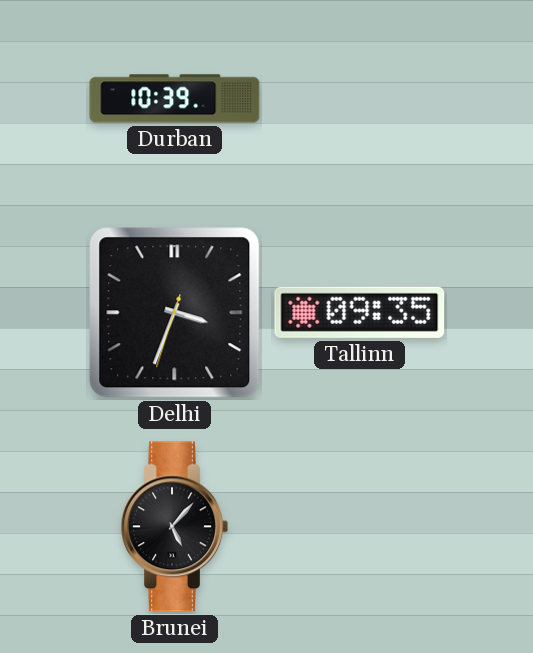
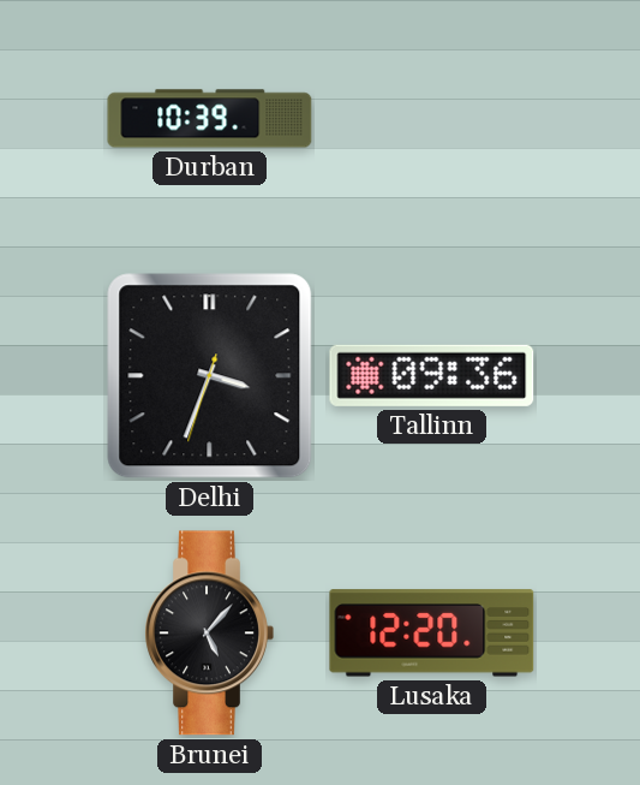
Tallinn: 09:35 -> 09:36
Lusaka: none -> 12:20
